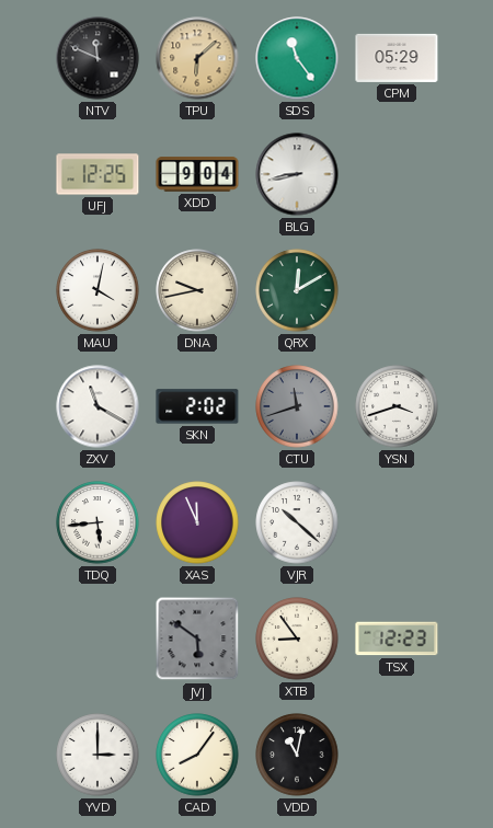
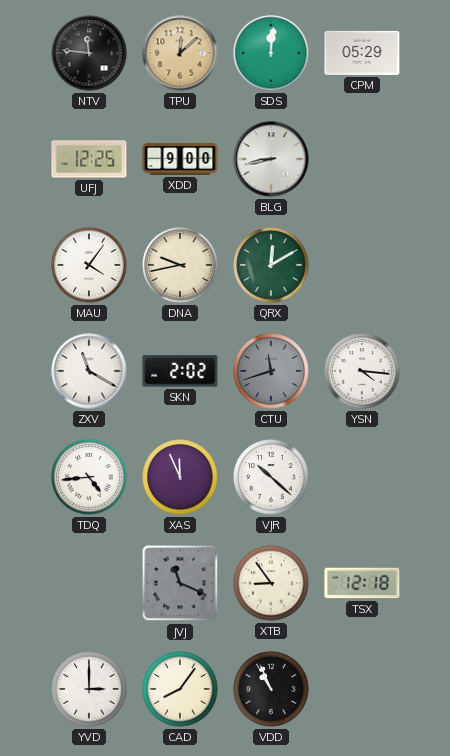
NTV: 11:49 -> 11:46
TPU: 6:08 -> 12:08
SDS: 11:24 -> 12:01
XDD: 9:04 -> 9:00
MAU: 4:02 -> 4:06
YSN: 3:42 -> 4:16
TDQ: 5:44 -> 4:44
JVJ: 5:51 -> 11:19
TSX: 12:23 -> 12:18
VDD: 11:02 -> 10:56
